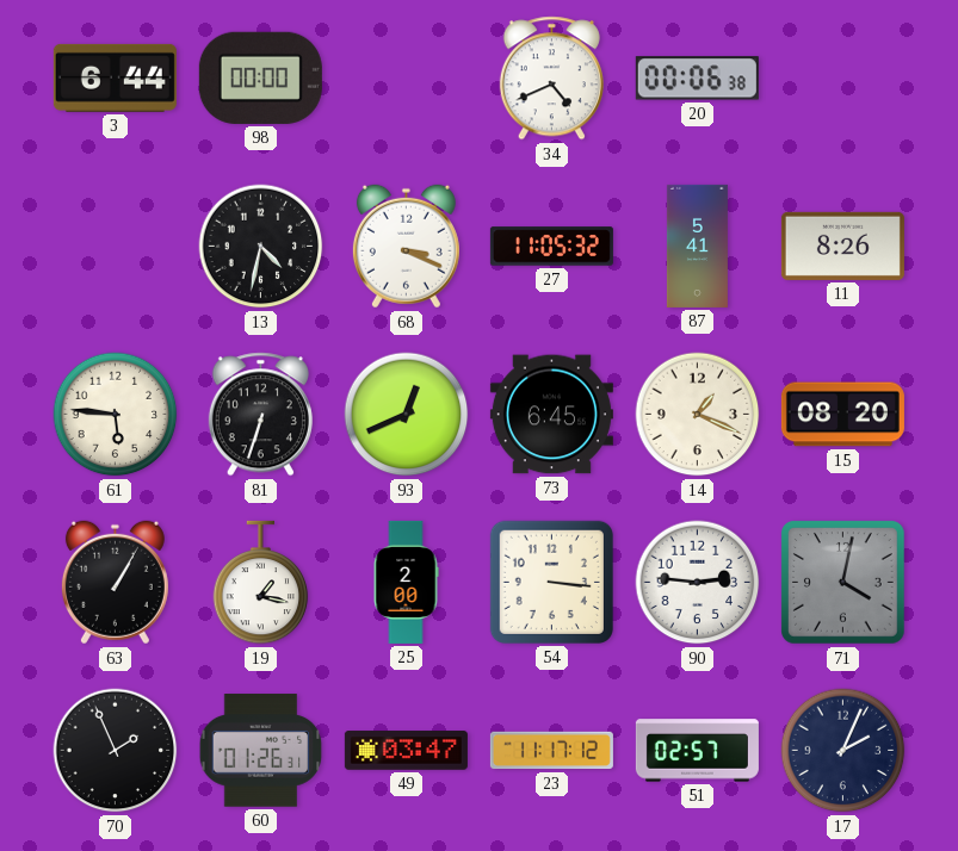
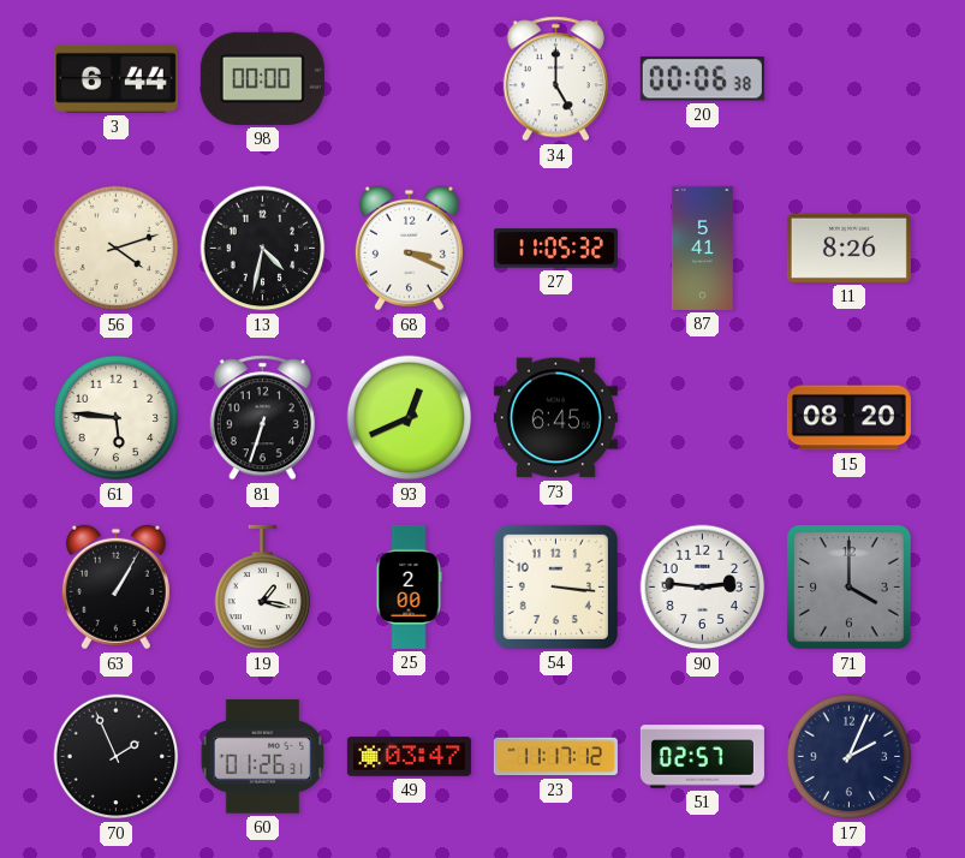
34: 4:41 -> 5:00
56: none -> 4:12
14: 1:19 -> none
71: 4:02 -> 4:00
